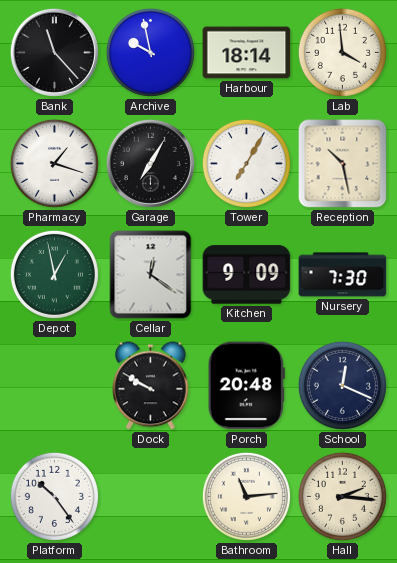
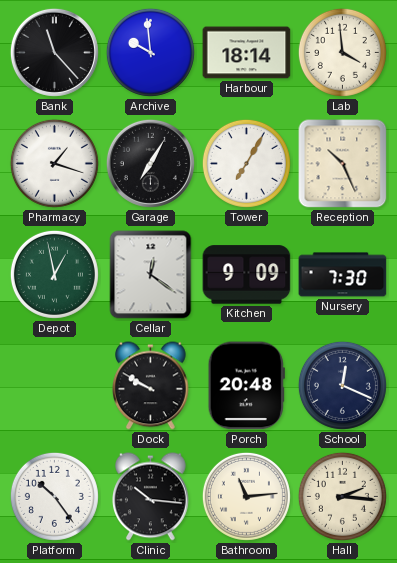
Archive: 9:58 -> 9:59
Reception: 10:28 -> 10:26
Clinic: none -> 10:16
